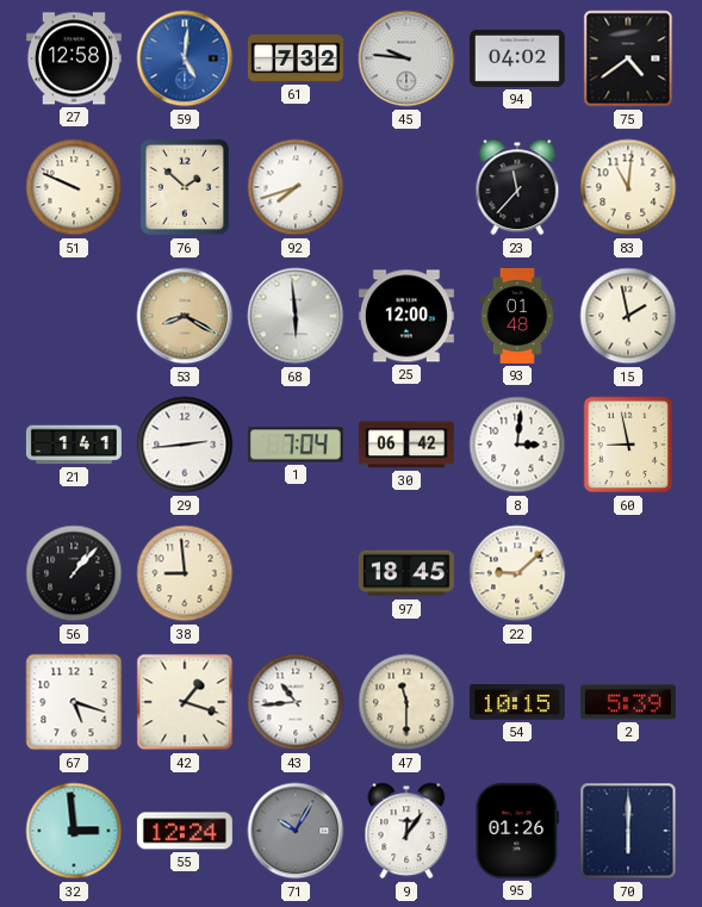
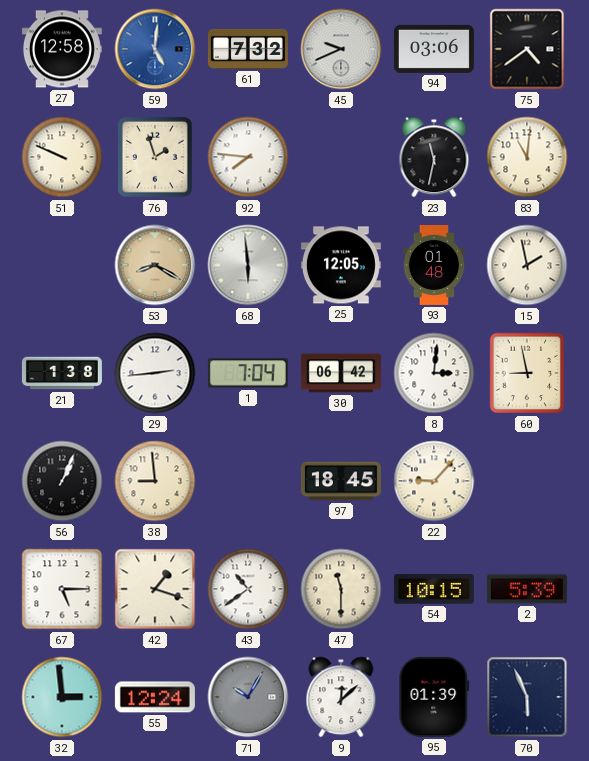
45: 9:46 -> 9:41
94: 04:02 -> 03:06
76: 1:52 -> 1:57
92: 7:42 -> 7:46
23: 11:37 -> 11:32
25: 12:00 -> 12:05
21: 1:41 -> 1:38
56: 1:07 -> 1:04
22: 9:08 -> 9:07
67: 5:18 -> 5:15
43: 10:44 -> 10:39
9: 12:06 -> 12:08
95: 01:26 -> 01:39
70: 6:00 -> 5:56
